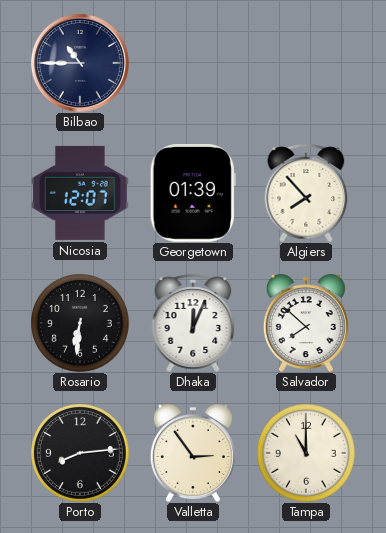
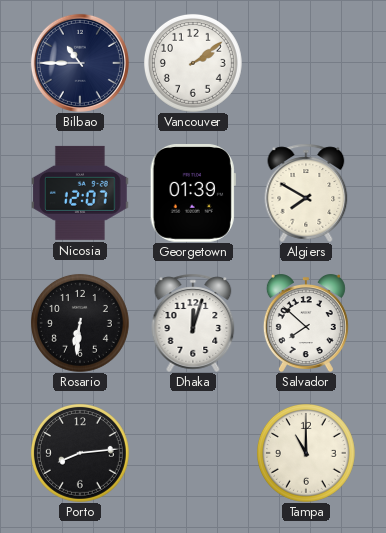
Vancouver: none -> 2:09
Algiers: 7:53 -> 7:50
Dhaka: 12:04 -> 12:03
Valletta: 2:54 -> none
